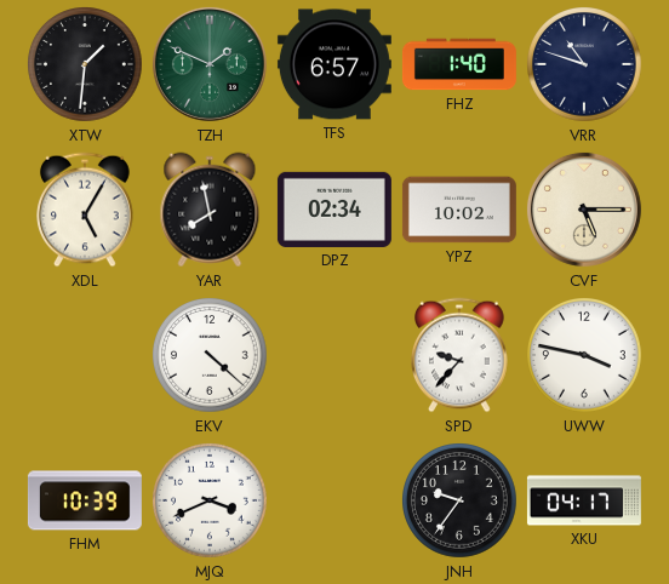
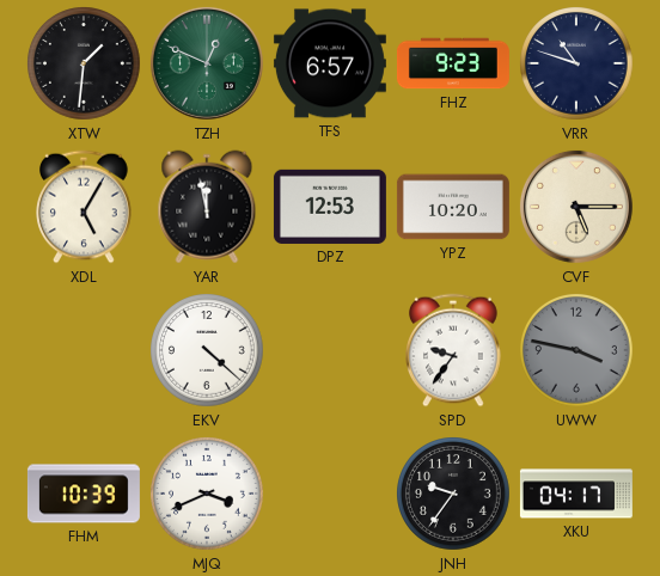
TZH: 1:49 -> 12:49
FHZ: 1:40 -> 9:23
YAR: 7:58 -> 11:58
DPZ: 02:34 -> 12:53
YPZ: 10:02 -> 10:20
SPD: 9:37 -> 9:36
UWW dial: white -> grey
